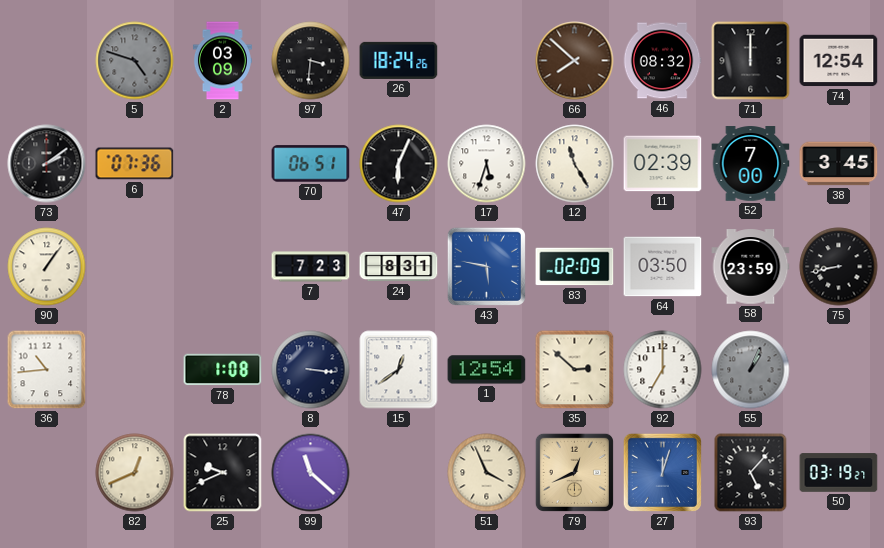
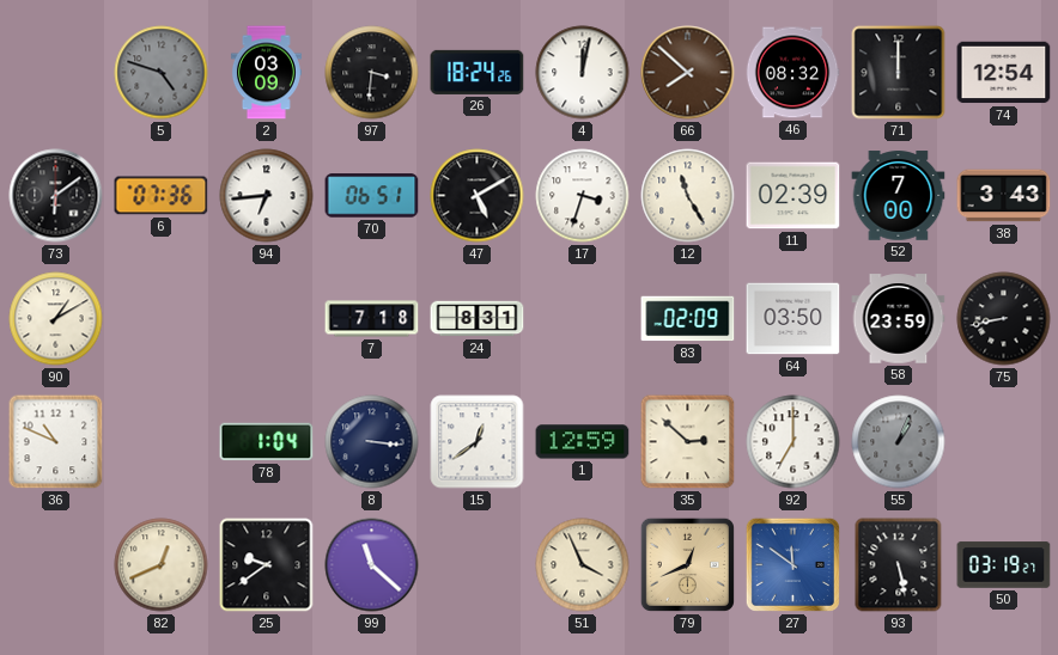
4: none -> 12:02
73: 2:09 -> 6:09
94: none -> 6:44
47: 6:04 -> 5:10
17: 5:33 -> 3:33
38: 3:45 -> 3:43
90: 1:06 -> 1:10
7: 7:23 -> 7:18
43: 5:47 -> none
36: 10:44 -> 10:49
78: 1:08 -> 1:04
1: 12:54 -> 12:59
25: 9:41 -> 9:39
27: 12:03 -> 11:51
93: 5:07 -> 5:28
